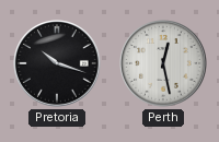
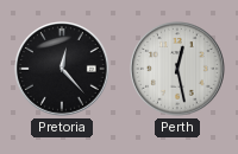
Pretoria: 10:18 -> 12:23
